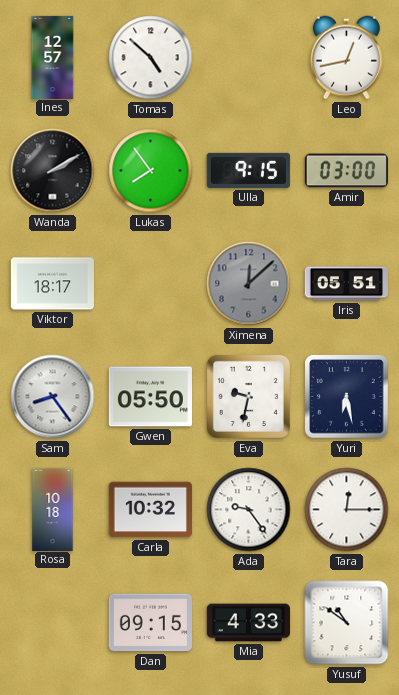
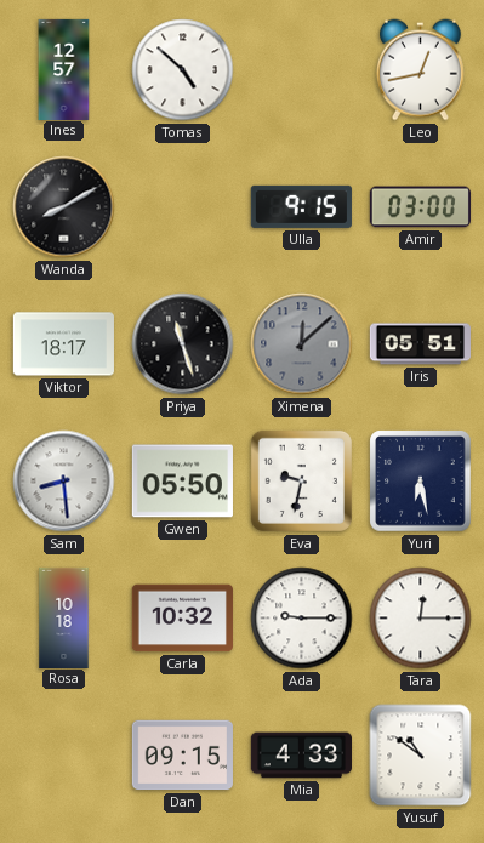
Wanda: 2:10 -> 8:10
Lukas: 7:54 -> none
Priya: none -> 11:27
Sam: 8:24 -> 8:29
Ada: 9:24 -> 9:15
